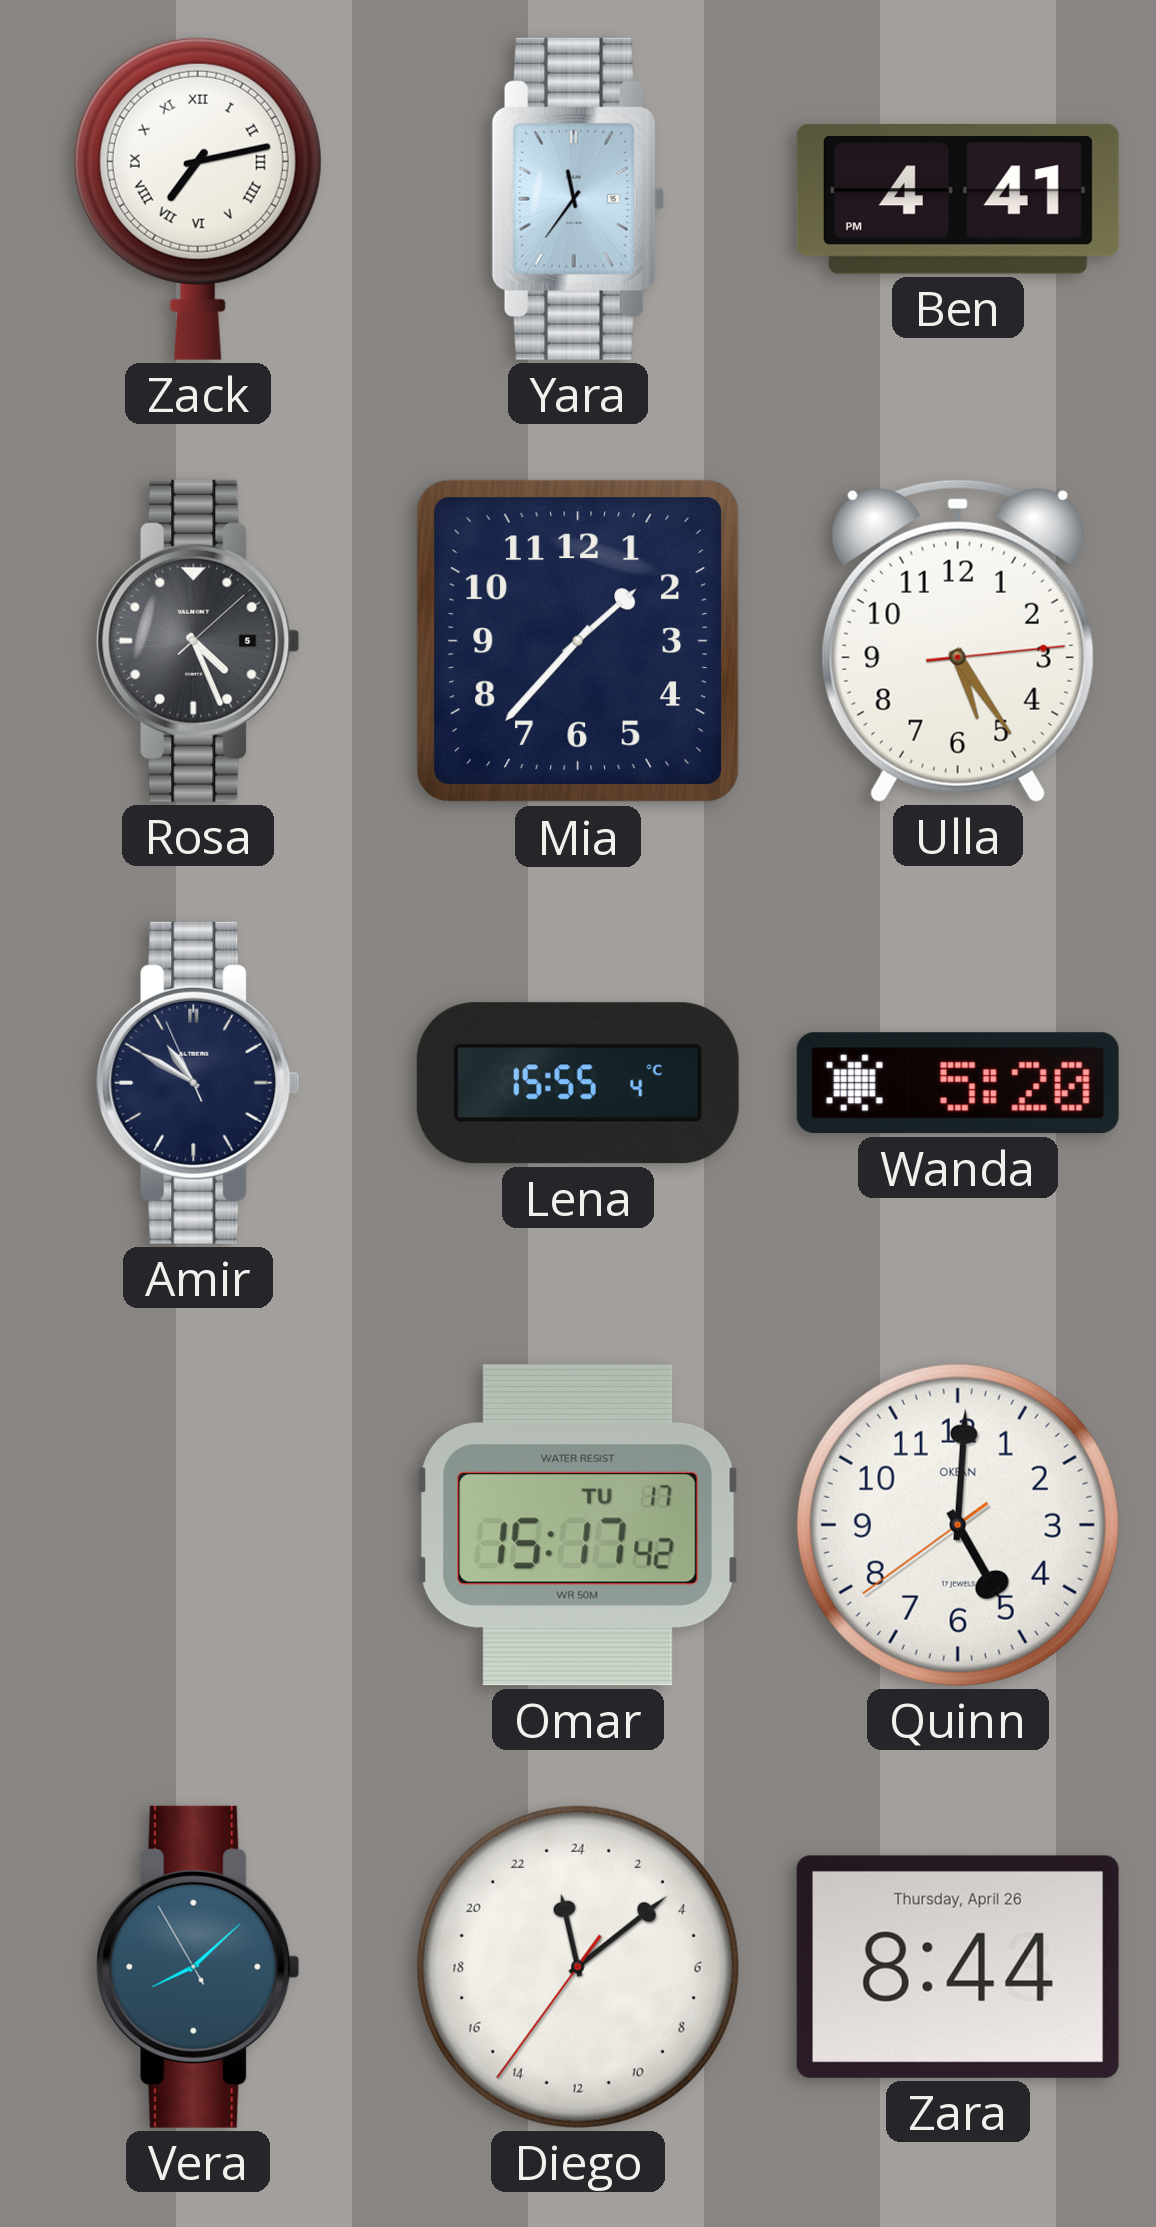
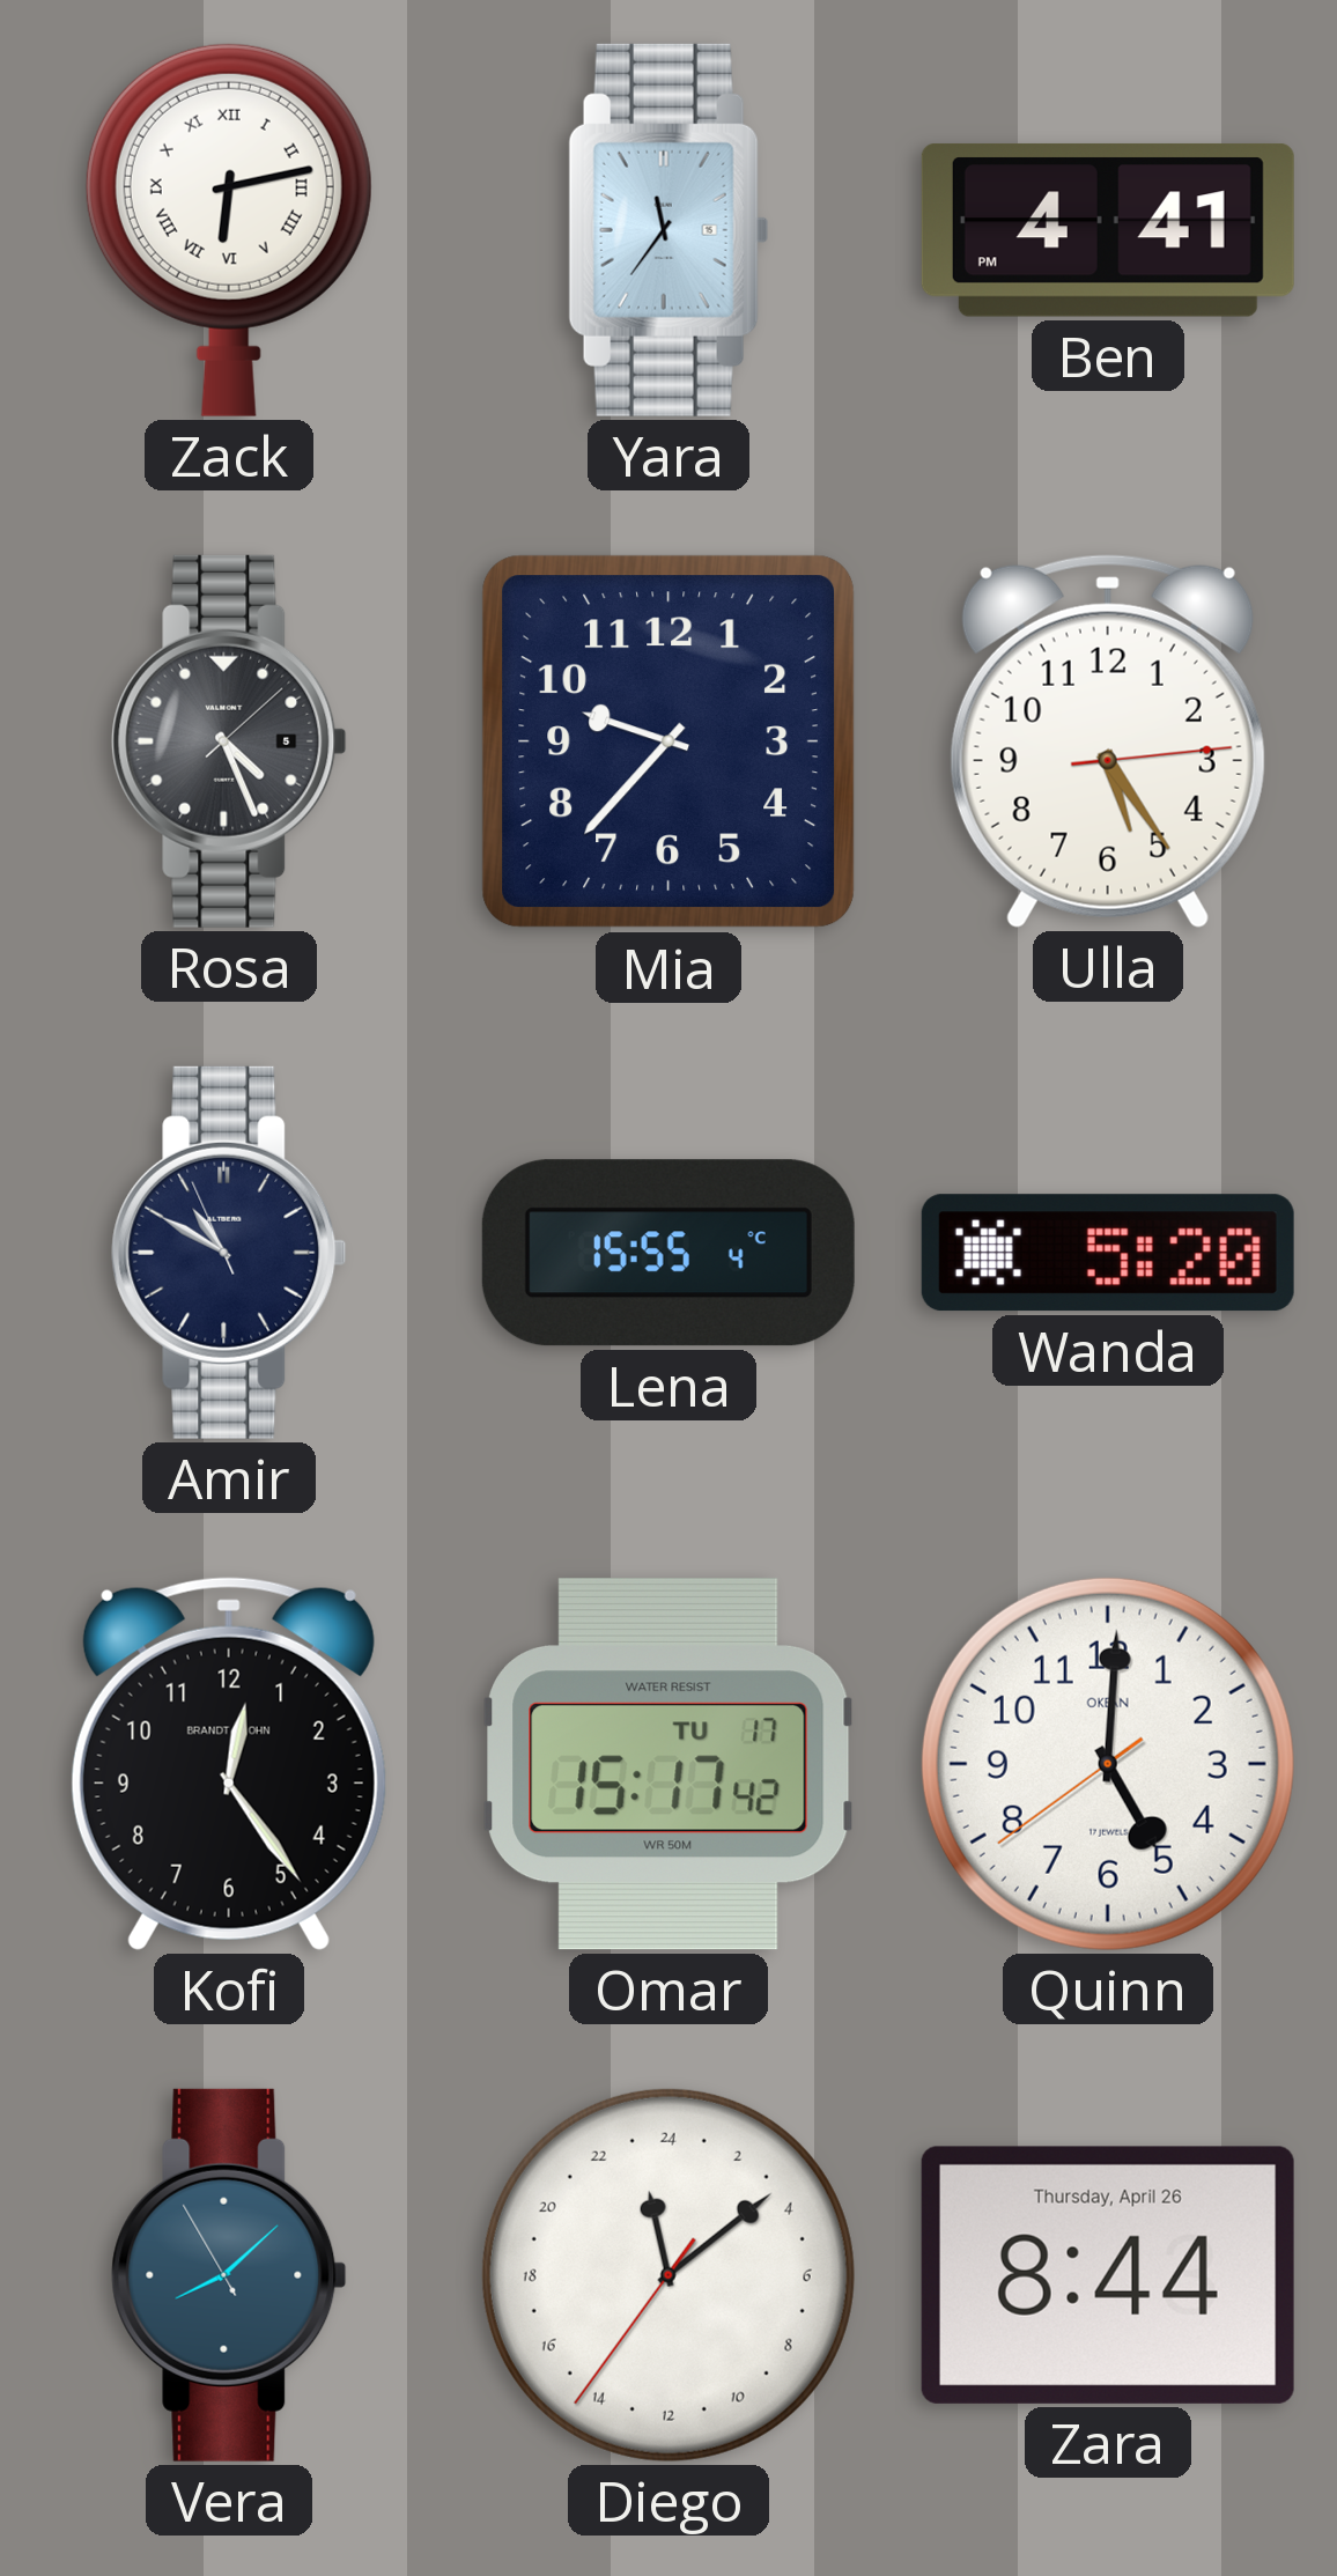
Zack: 7:13 -> 6:13
Mia: 1:37 -> 9:37
Kofi: none -> 12:24
